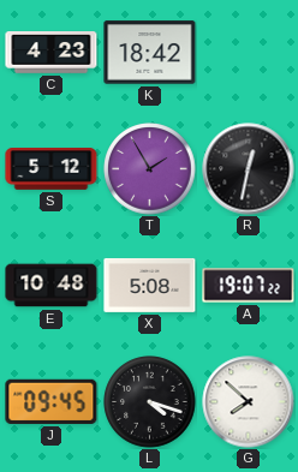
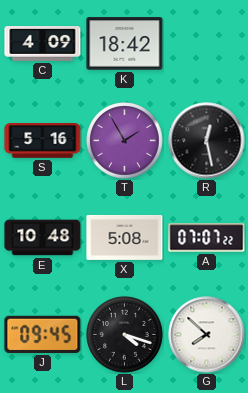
C: 4:23 -> 4:09
S: 5:12 -> 5:16
R: 12:32 -> 12:28
A: 19:07 -> 07:07
